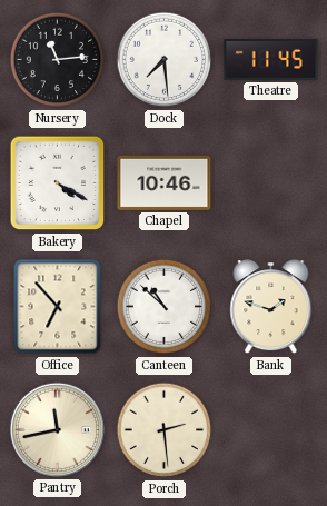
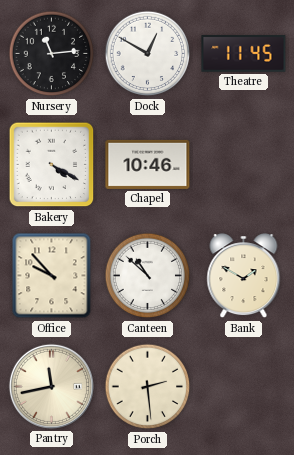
Dock: 7:29 -> 12:50
Office: 6:53 -> 9:53
Bank: 1:48 -> 1:50
